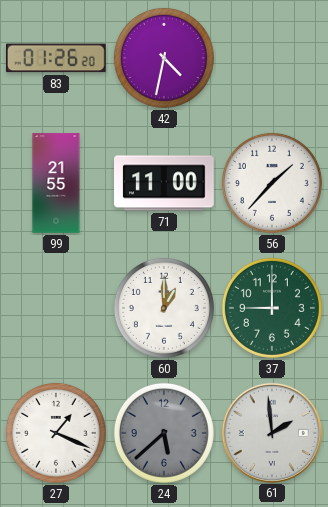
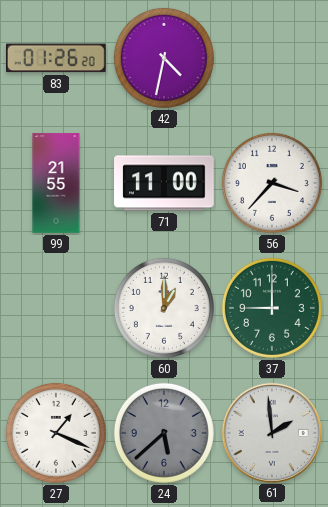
56: 1:37 -> 3:37
